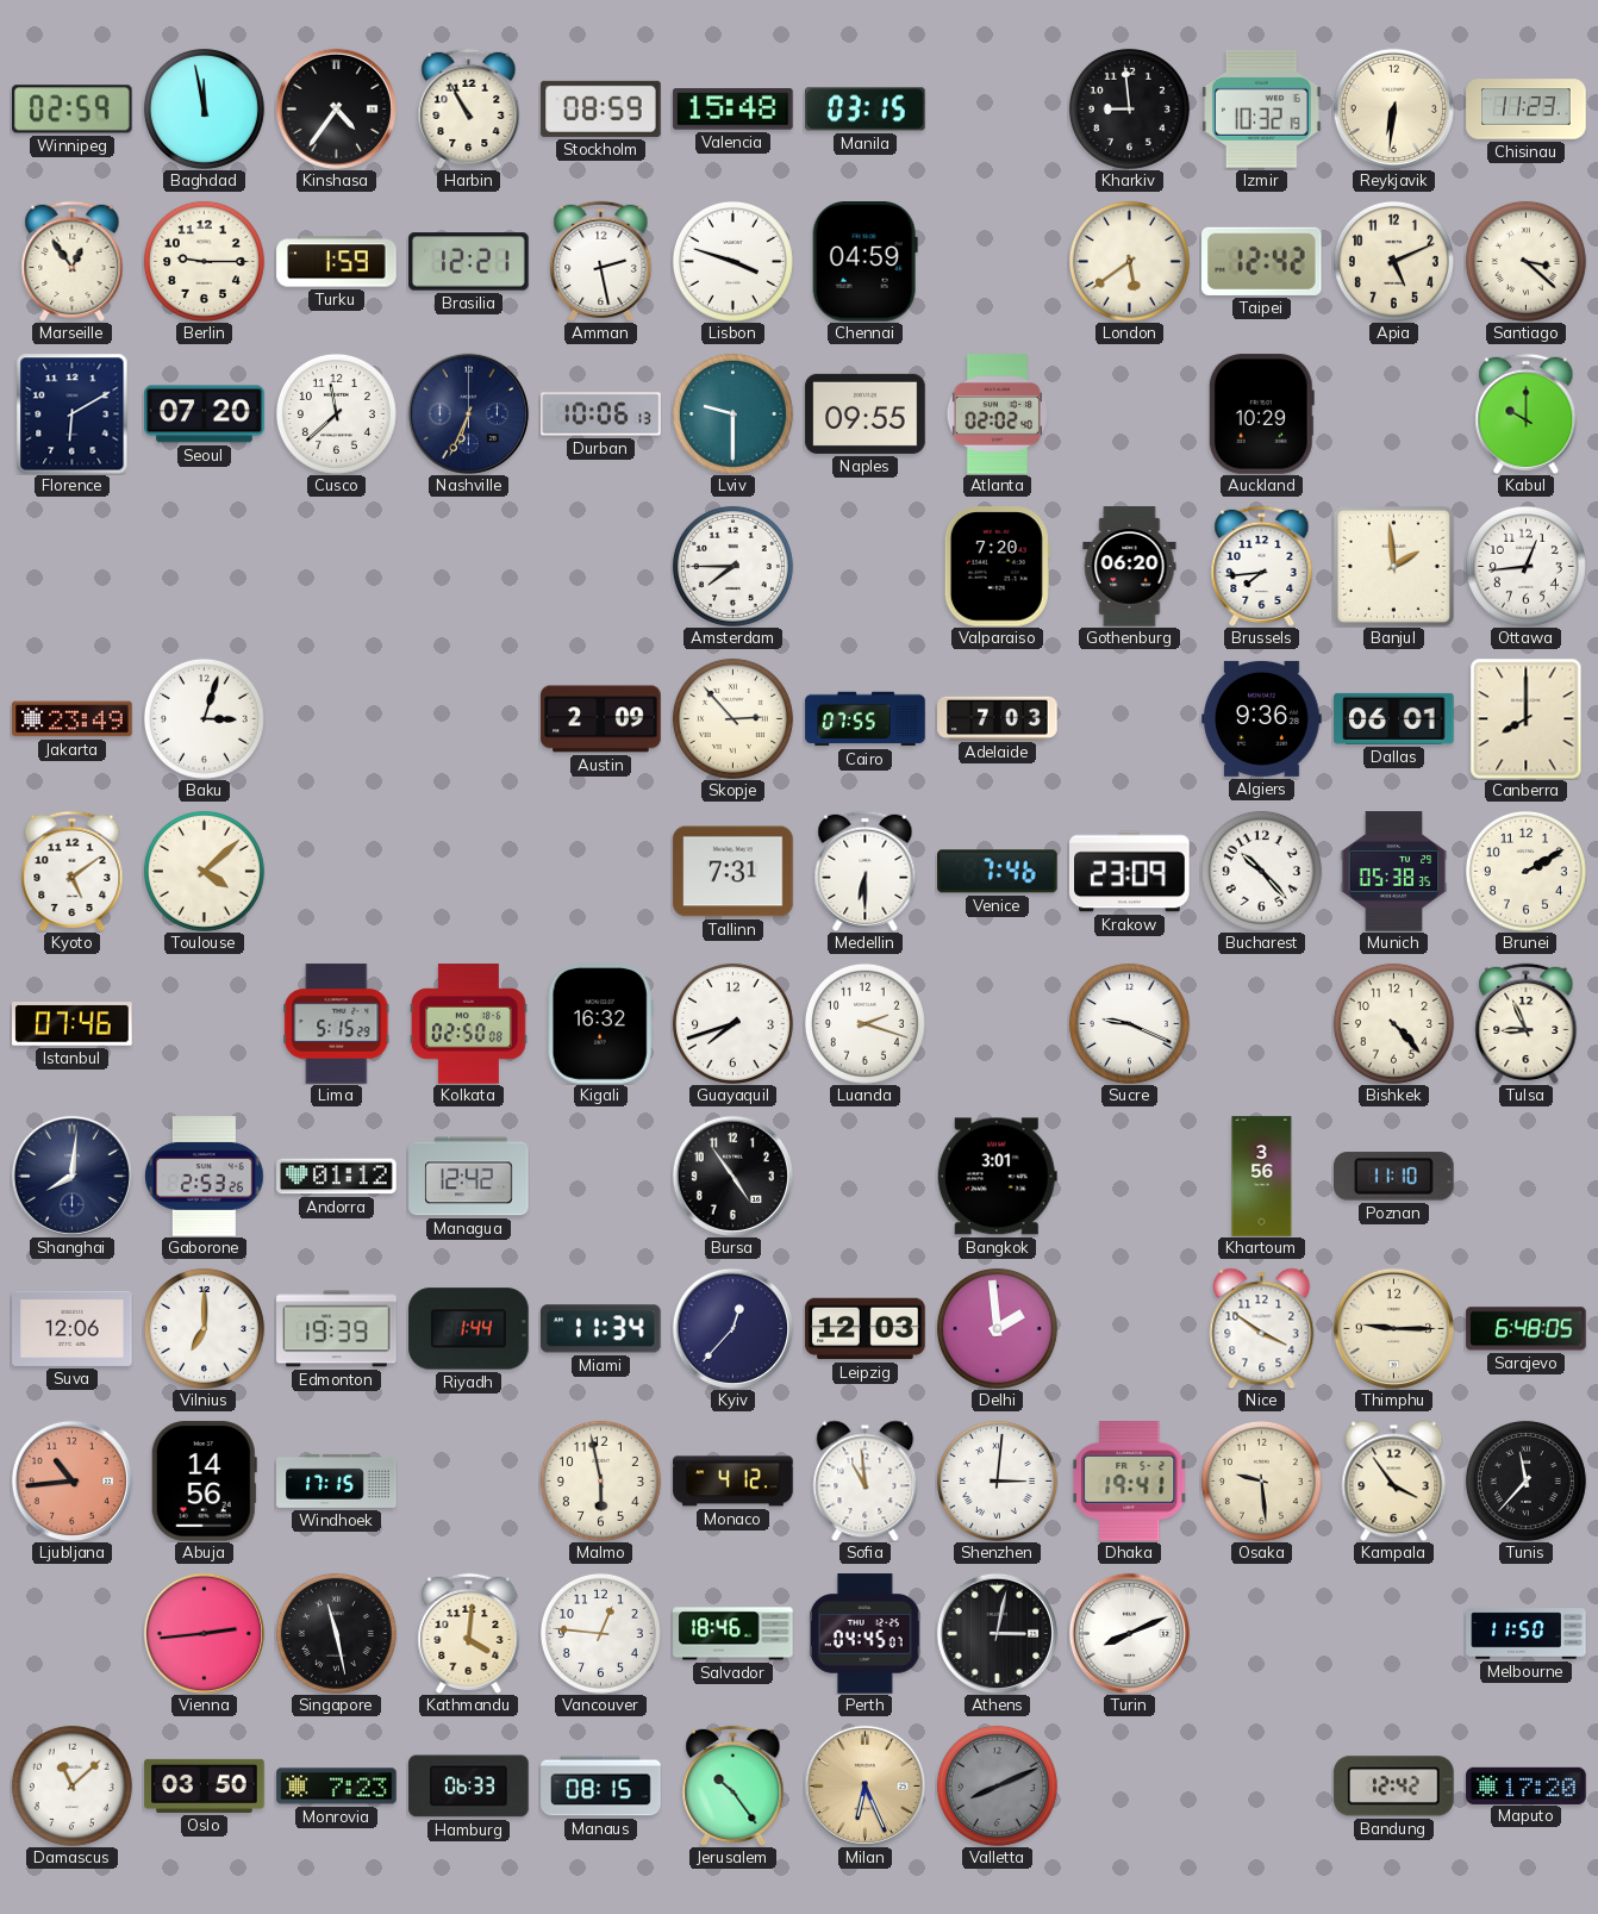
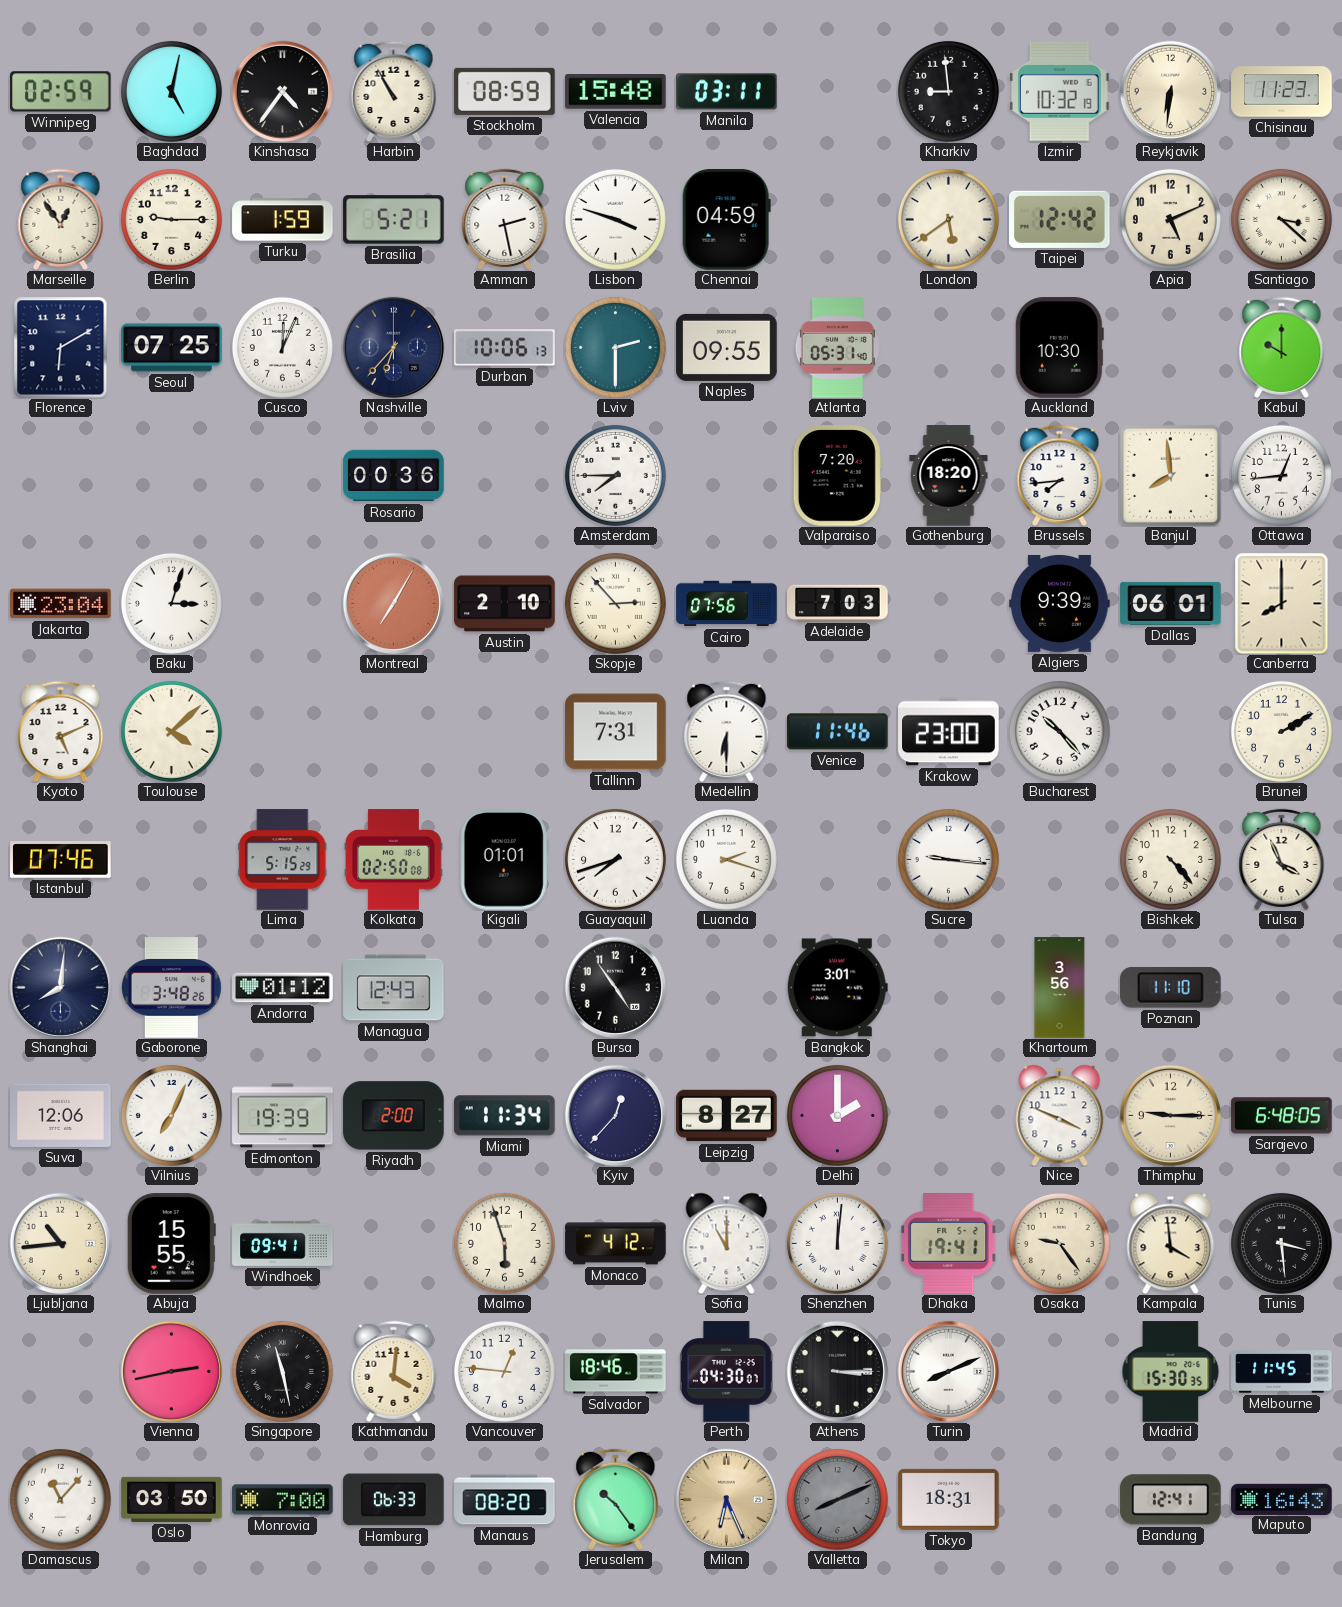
Baghdad: 11:58 -> 5:02
Manila: 03:15 -> 03:11
Brasilia: 12:21 -> 5:21
Seoul: 07:20 -> 07:25
Cusco: 11:38 -> 12:04
Nashville: 6:34 -> 6:37
Lviv: 9:30 -> 2:30
Atlanta: 02:02 -> 05:31
Auckland: 10:29 -> 10:30
Rosario: none -> 00:36
Gothenburg: 06:20 -> 18:20
Banjul: 1:59 -> 7:59
Jakarta: 23:49 -> 23:04
Montreal: none -> 7:05
Austin: 2:09 -> 2:10
Cairo: 07:55 -> 07:56
Algiers: 9:36 -> 9:39
Kyoto: 5:09 -> 5:11
Venice: 7:46 -> 11:46
Krakow: 23:09 -> 23:00
Munich: 05:38 -> none
Kigali: 16:32 -> 01:01
Sucre: 9:19 -> 9:16
Tulsa: 8:56 -> 3:56
Gaborone: 2:53 -> 3:48
Managua: 12:42 -> 12:43
Vilnius: 7:00 -> 7:04
Riyadh: 1:44 -> 2:00
Leipzig: 12:03 -> 8:27
Delhi: 1:59 -> 2:00
Nice: 3:51 -> 3:49
Ljubljana dial: salmon -> cream
Abuja: 14:56 -> 15:55
Windhoek: 17:15 -> 09:41
Malmo: 5:58 -> 5:57
Sofia: 10:59 -> 11:00
Shenzhen: 3:01 -> 12:01
Osaka: 9:29 -> 9:24
Kampala: 3:54 -> 3:59
Tunis: 11:37 -> 3:29
Vienna: 2:44 -> 2:43
Perth: 04:45 -> 04:30
Athens: 3:02 -> 3:15
Madrid: none -> 15:30
Melbourne: 11:50 -> 11:45
Damascus: 11:08 -> 11:07
Monrovia: 7:23 -> 7:00
Manaus: 08:15 -> 08:20
Tokyo: none -> 18:31
Bandung: 12:42 -> 12:41
Maputo: 17:20 -> 16:43
